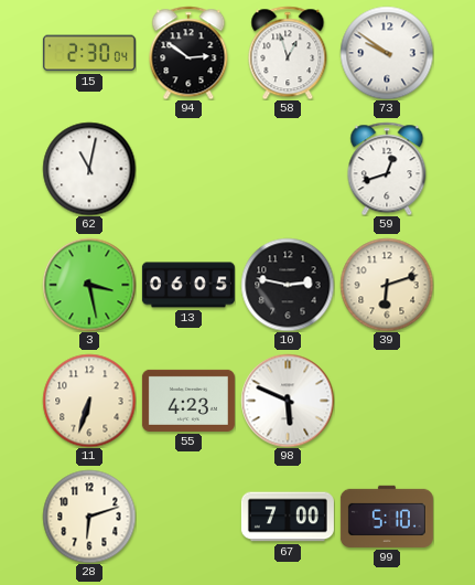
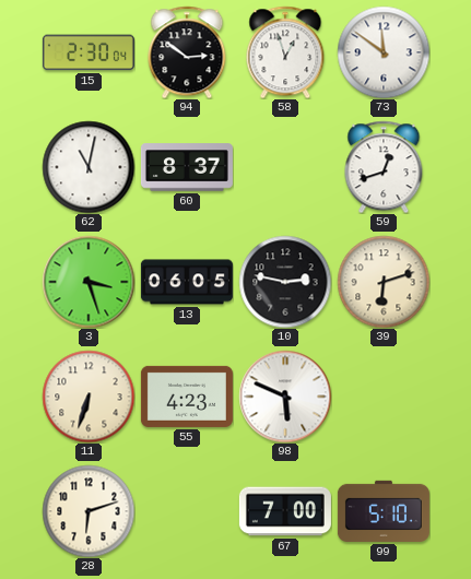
73: 9:51 -> 11:51
60: none -> 8:37
3: 3:28 -> 3:27
